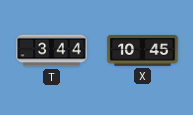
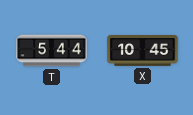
T: 3:44 -> 5:44
